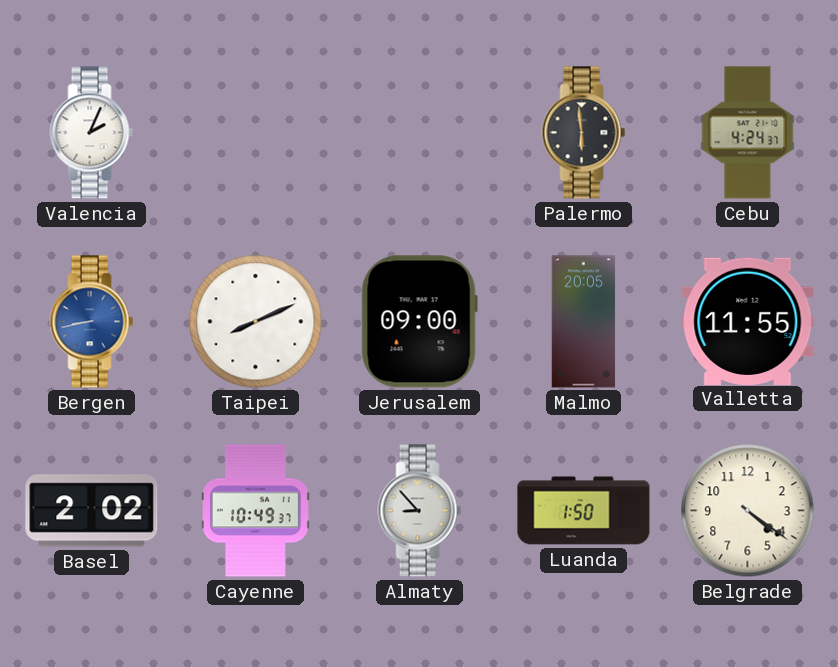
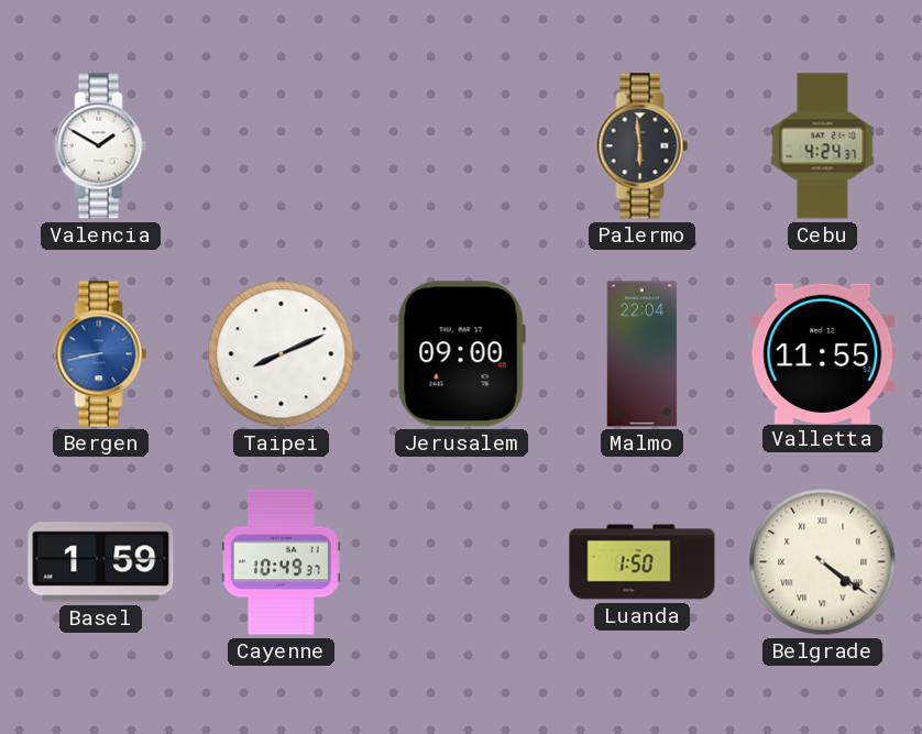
Valencia: 2:04 -> 1:50
Malmo: 20:05 -> 22:04
Basel: 2:02 -> 1:59
Almaty: 8:53 -> none
Belgrade numerals: Arabic -> Roman
